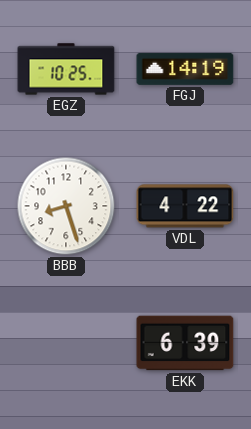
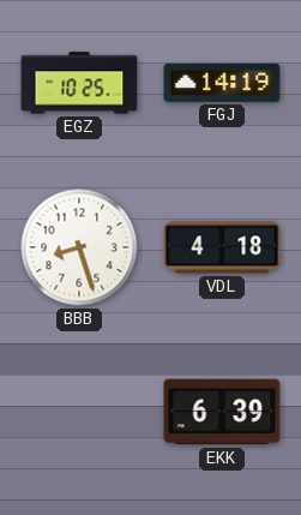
VDL: 4:22 -> 4:18
